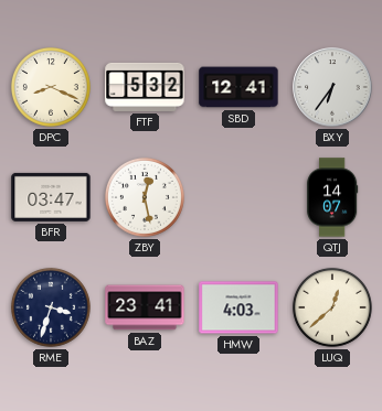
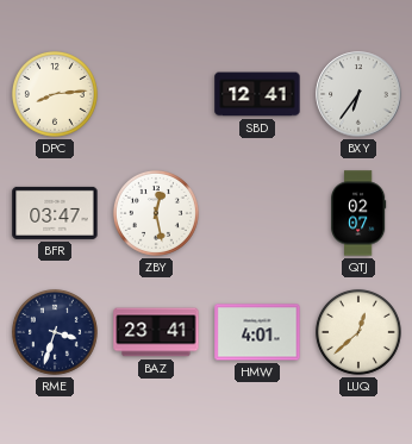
DPC: 8:19 -> 8:14
FTF: 5:32 -> none
QTJ: 14:07 -> 02:07
HMW: 4:03 -> 4:01
